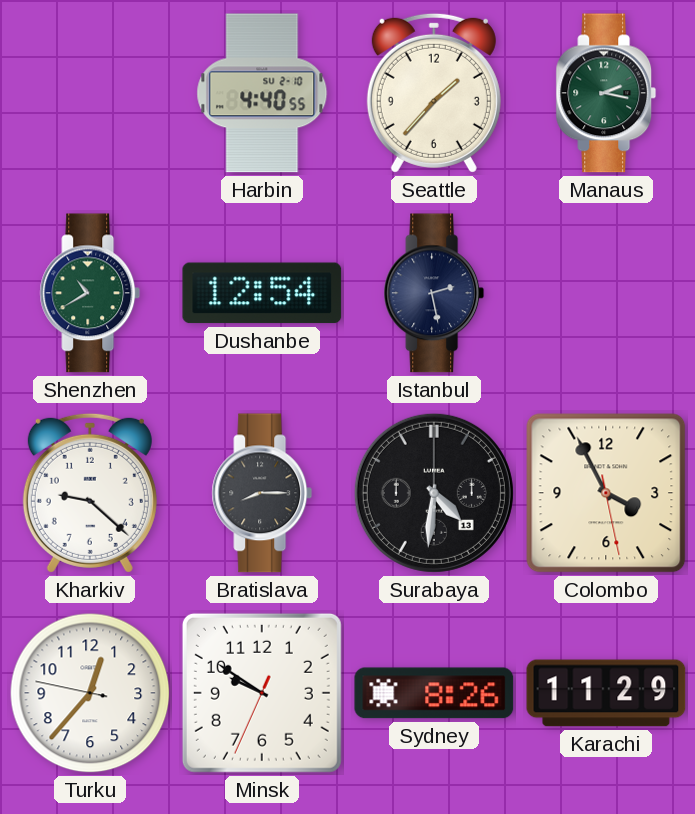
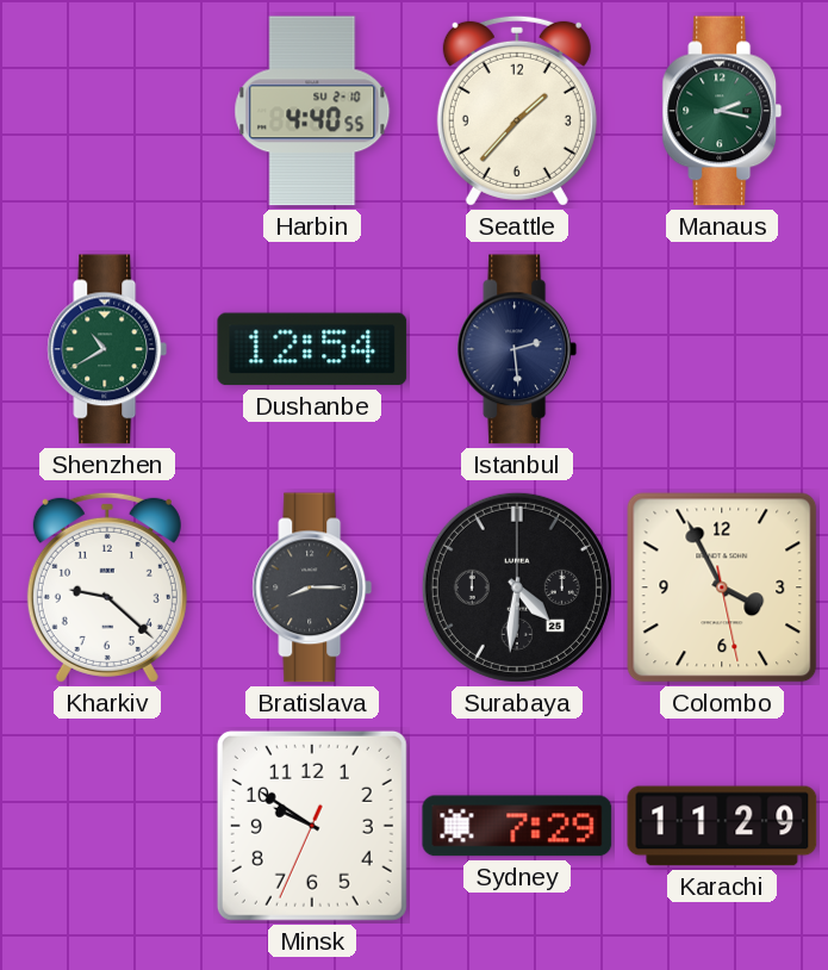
Istanbul: 2:28 -> 2:29
Surabaya date: 13 -> 25
Turku: 12:36 -> none
Sydney: 8:26 -> 7:29
